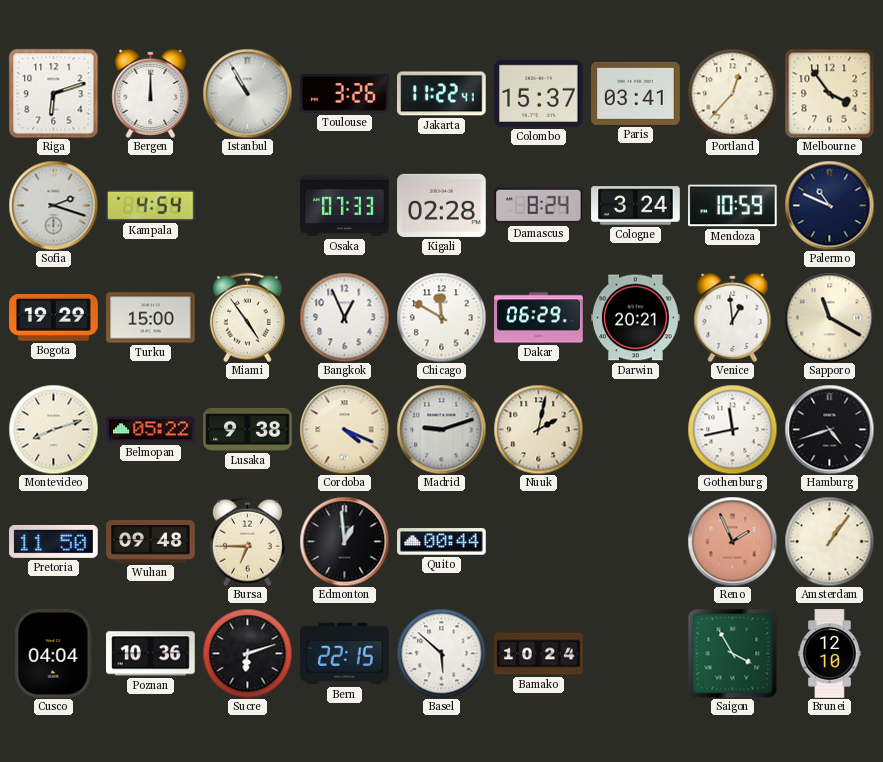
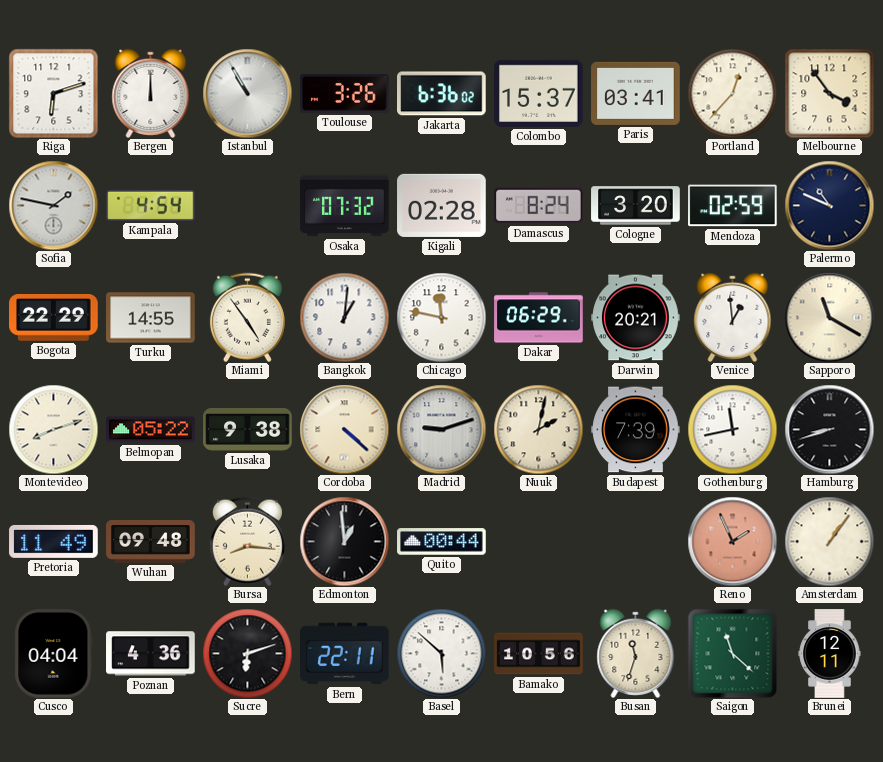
Jakarta: 11:22 -> 6:36
Sofia: 2:18 -> 1:47
Osaka: 07:33 -> 07:32
Cologne: 3:24 -> 3:20
Mendoza: 10:59 -> 02:59
Bogota: 19:29 -> 22:29
Turku: 15:00 -> 14:55
Bangkok: 12:56 -> 1:01
Chicago: 11:50 -> 11:47
Cordoba: 4:19 -> 4:22
Budapest: none -> 7:39
Hamburg: 4:42 -> 8:42
Pretoria: 11:50 -> 11:49
Bursa: 6:45 -> 8:16
Poznan: 10:36 -> 4:36
Bern: 22:15 -> 22:11
Bamako: 10:24 -> 10:56
Busan: none -> 11:33
Saigon: 3:55 -> 11:22
Brunei: 12:10 -> 12:11
